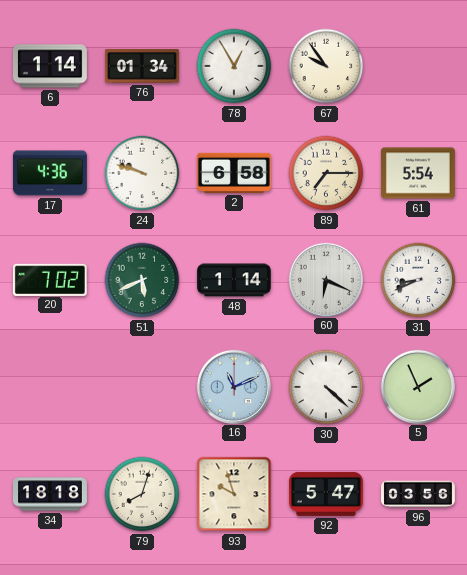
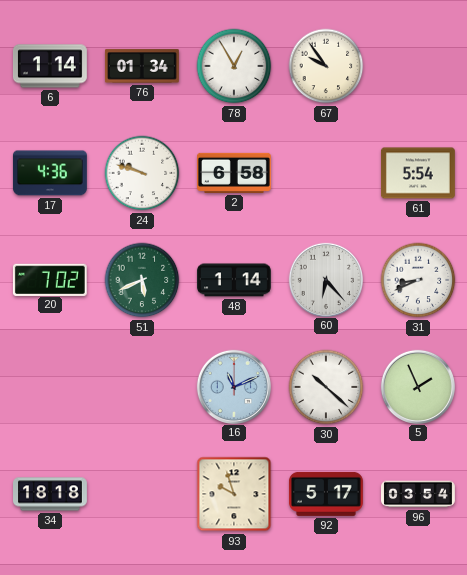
89: 7:15 -> none
60: 6:19 -> 6:23
30: 4:22 -> 10:22
79: 8:03 -> none
92: 5:47 -> 5:17
96: 03:56 -> 03:54
